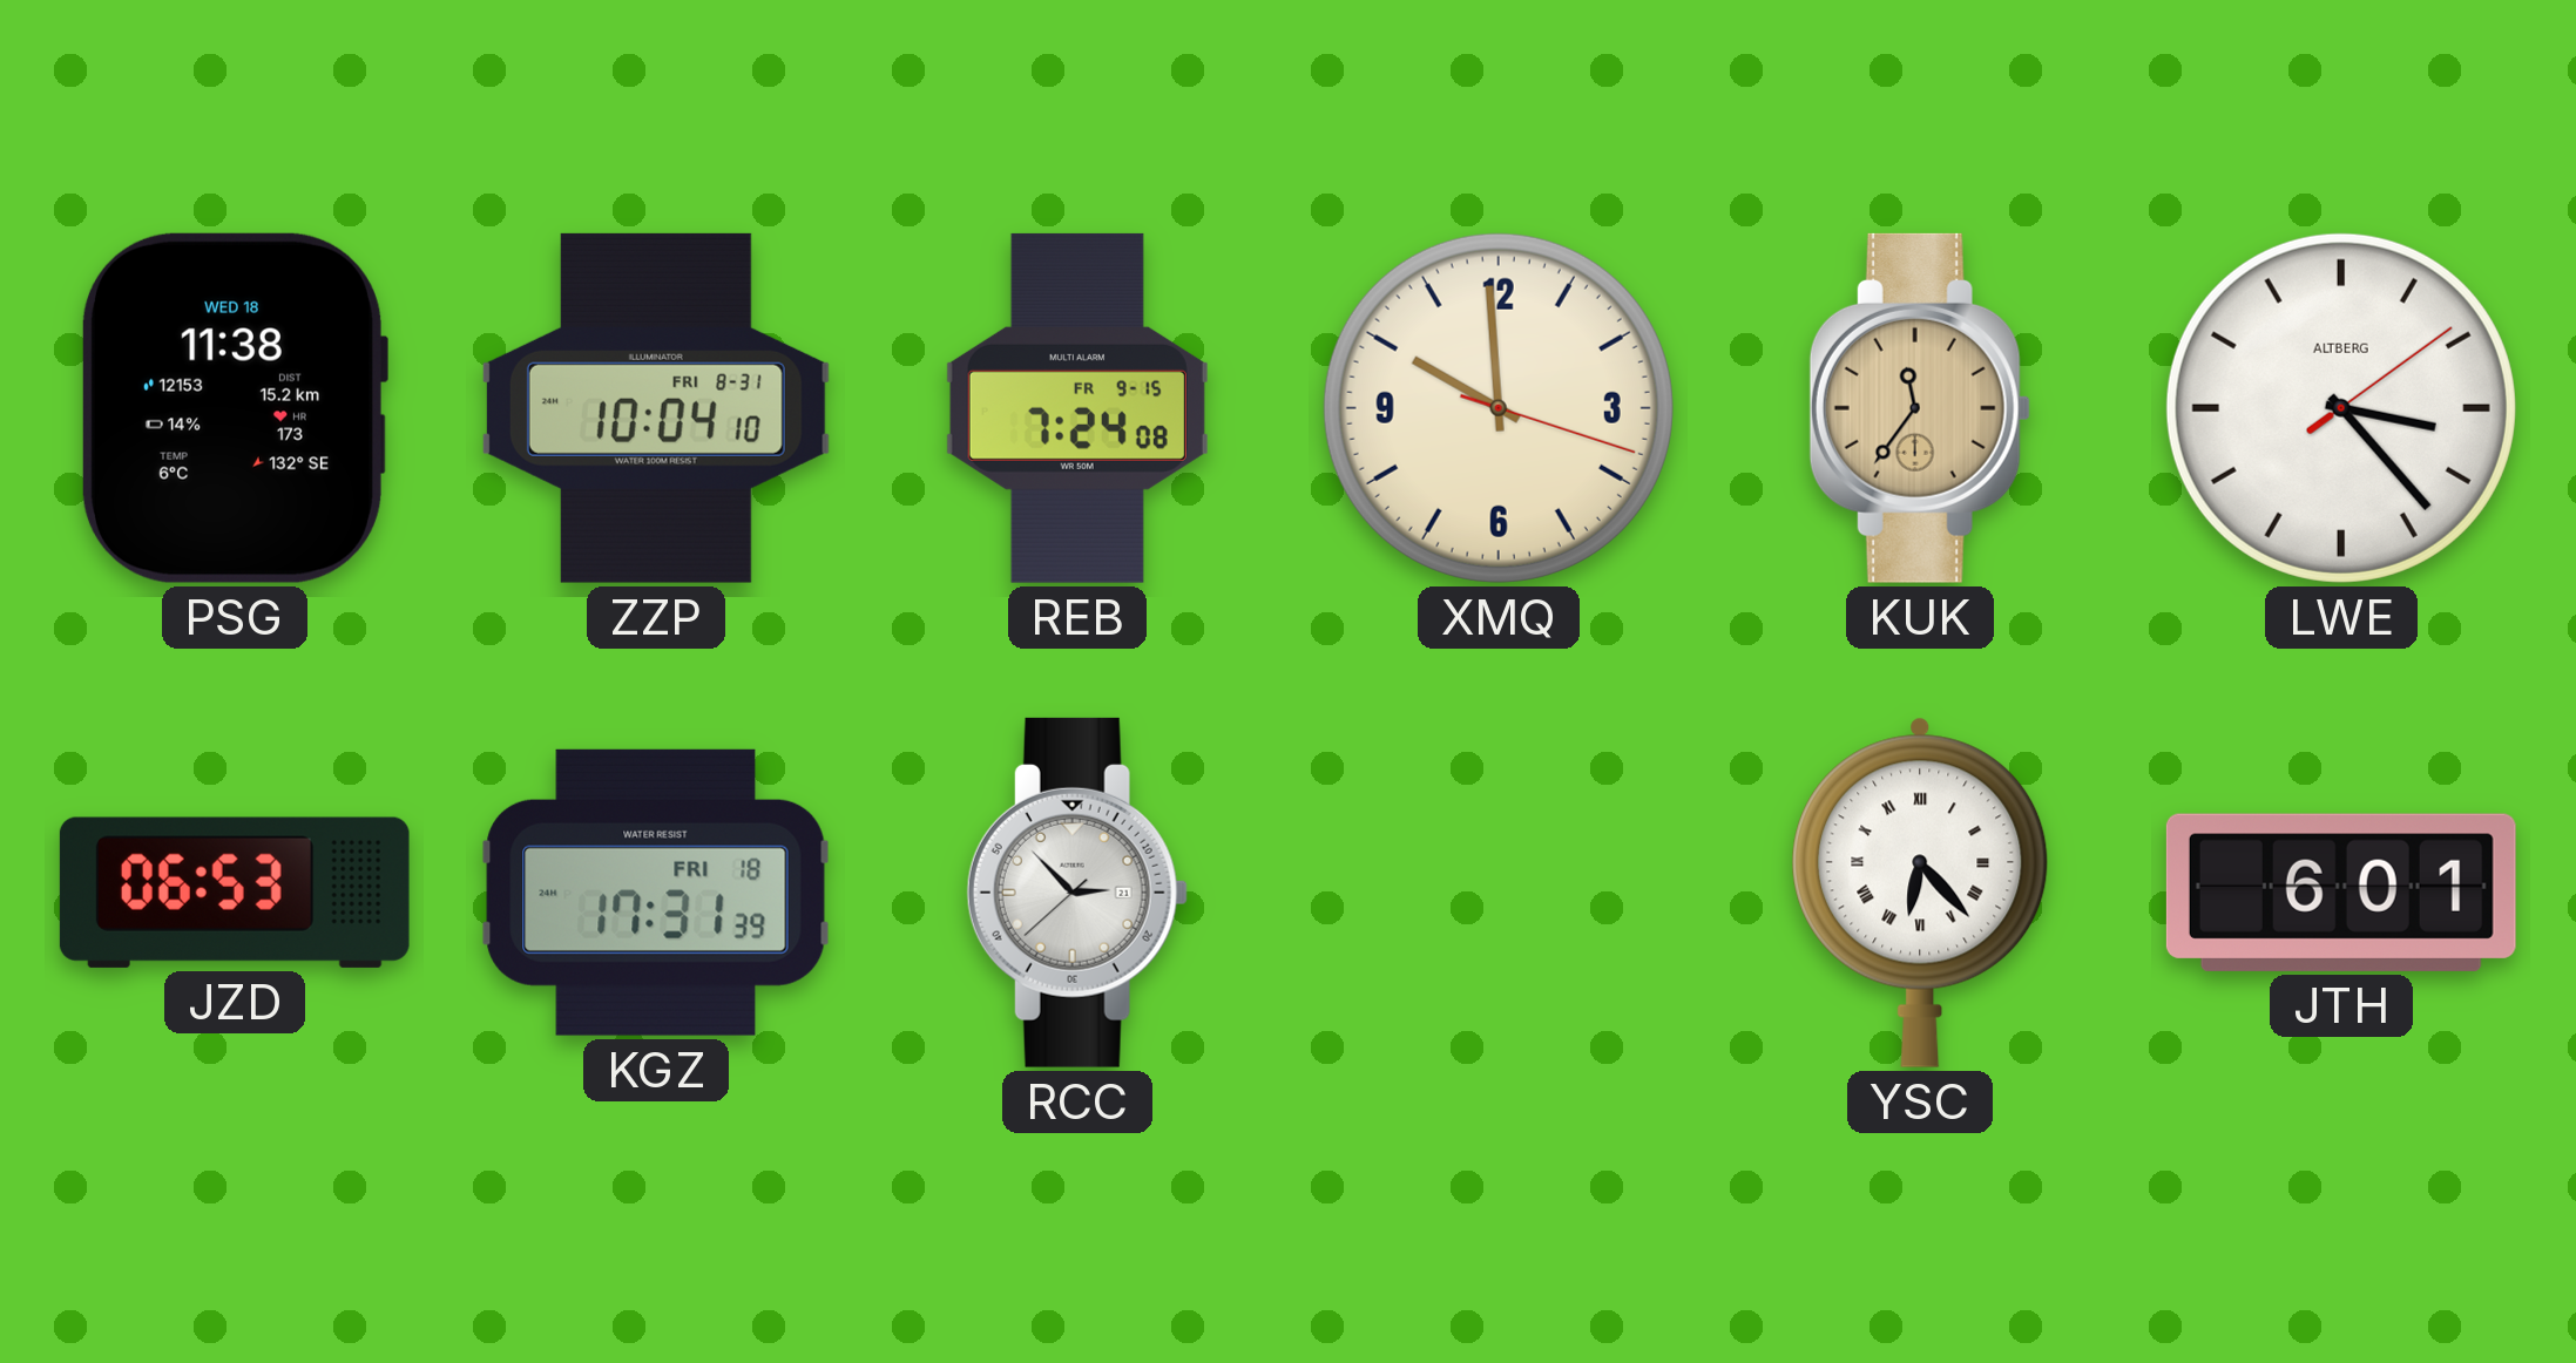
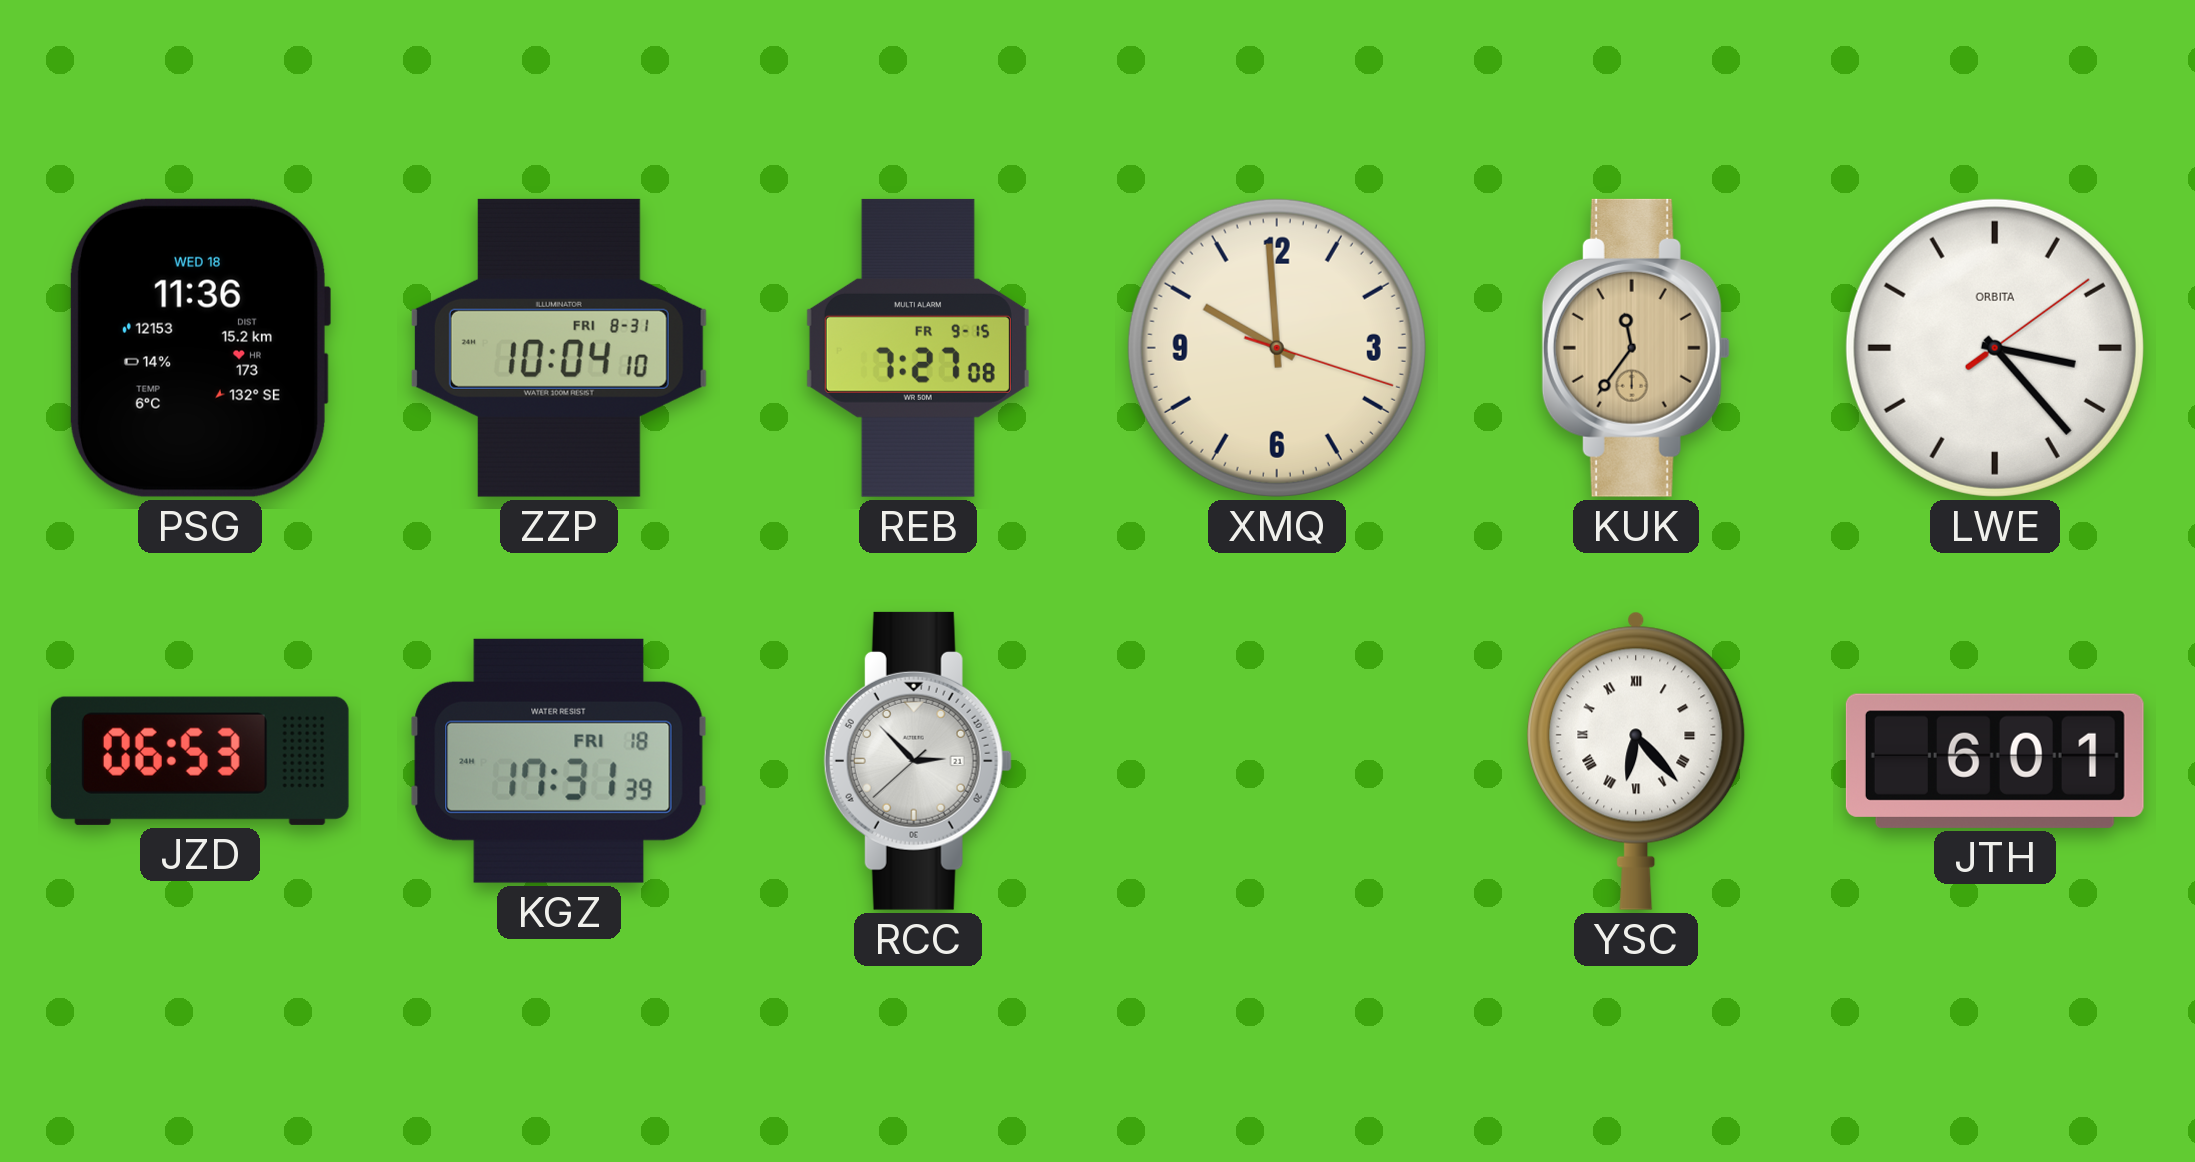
PSG: 11:38 -> 11:36
REB: 7:24 -> 7:27
LWE brand: ALTBERG -> ORBITA
